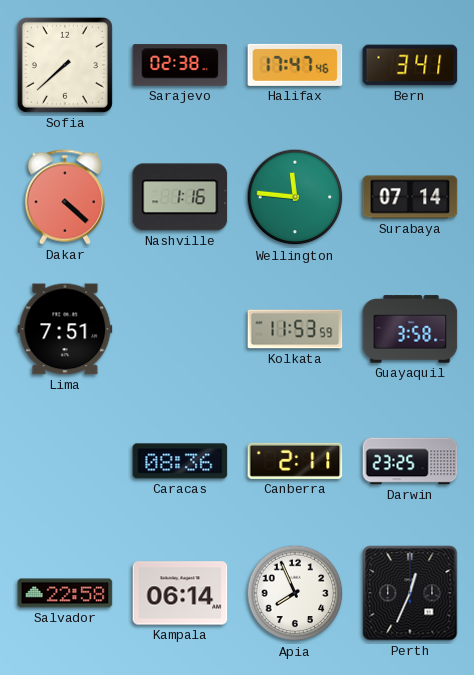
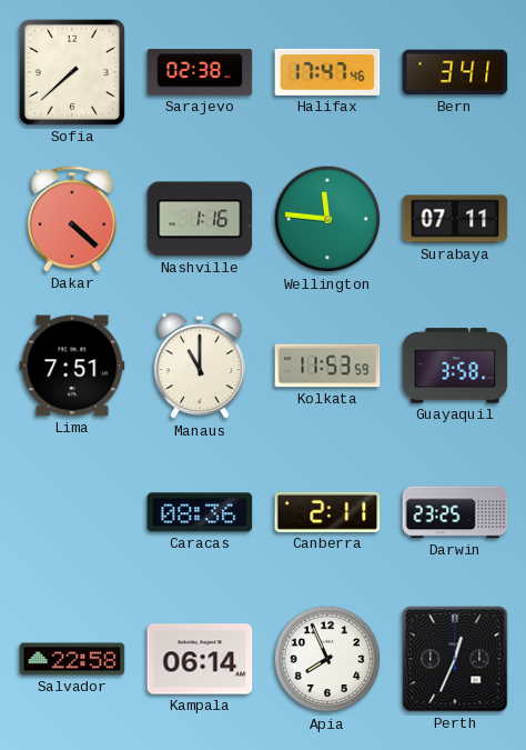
Surabaya: 07:14 -> 07:11
Manaus: none -> 11:00
